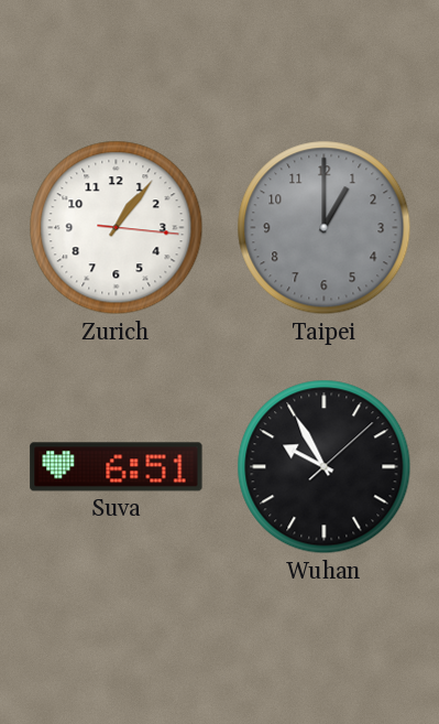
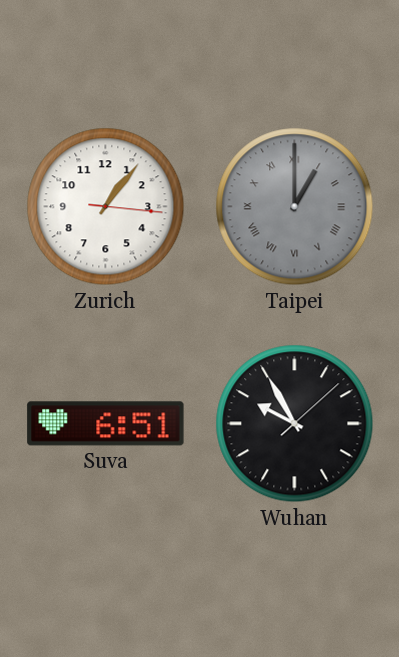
Taipei numerals: Arabic -> Roman
